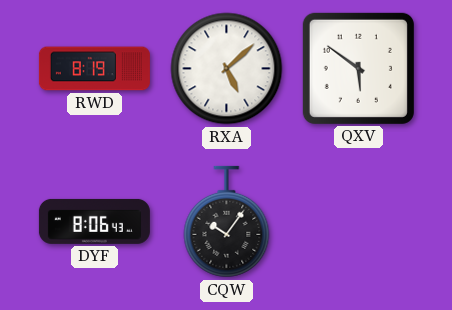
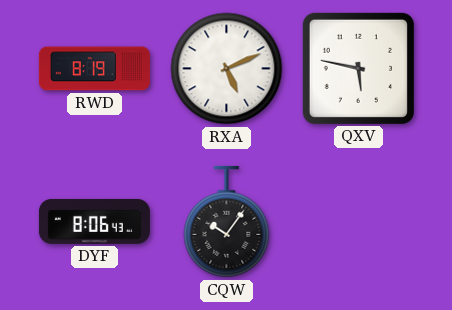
RXA: 5:08 -> 5:11
QXV: 5:51 -> 5:47
